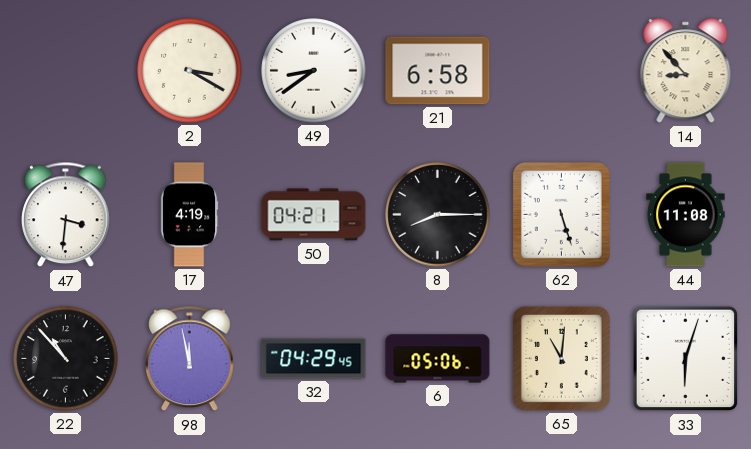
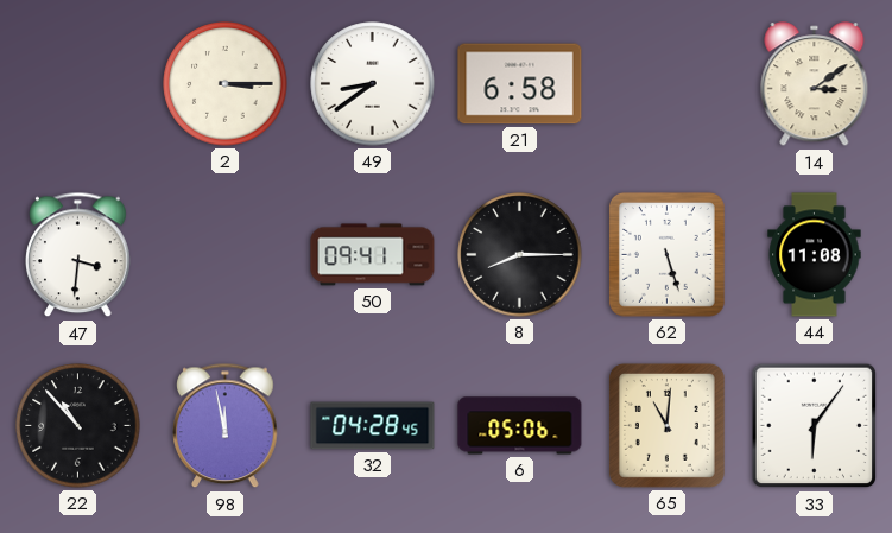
2: 3:20 -> 3:15
14: 8:53 -> 3:09
17: 4:19 -> none
50: 04:21 -> 09:41
32: 04:29 -> 04:28
33: 6:03 -> 6:06
